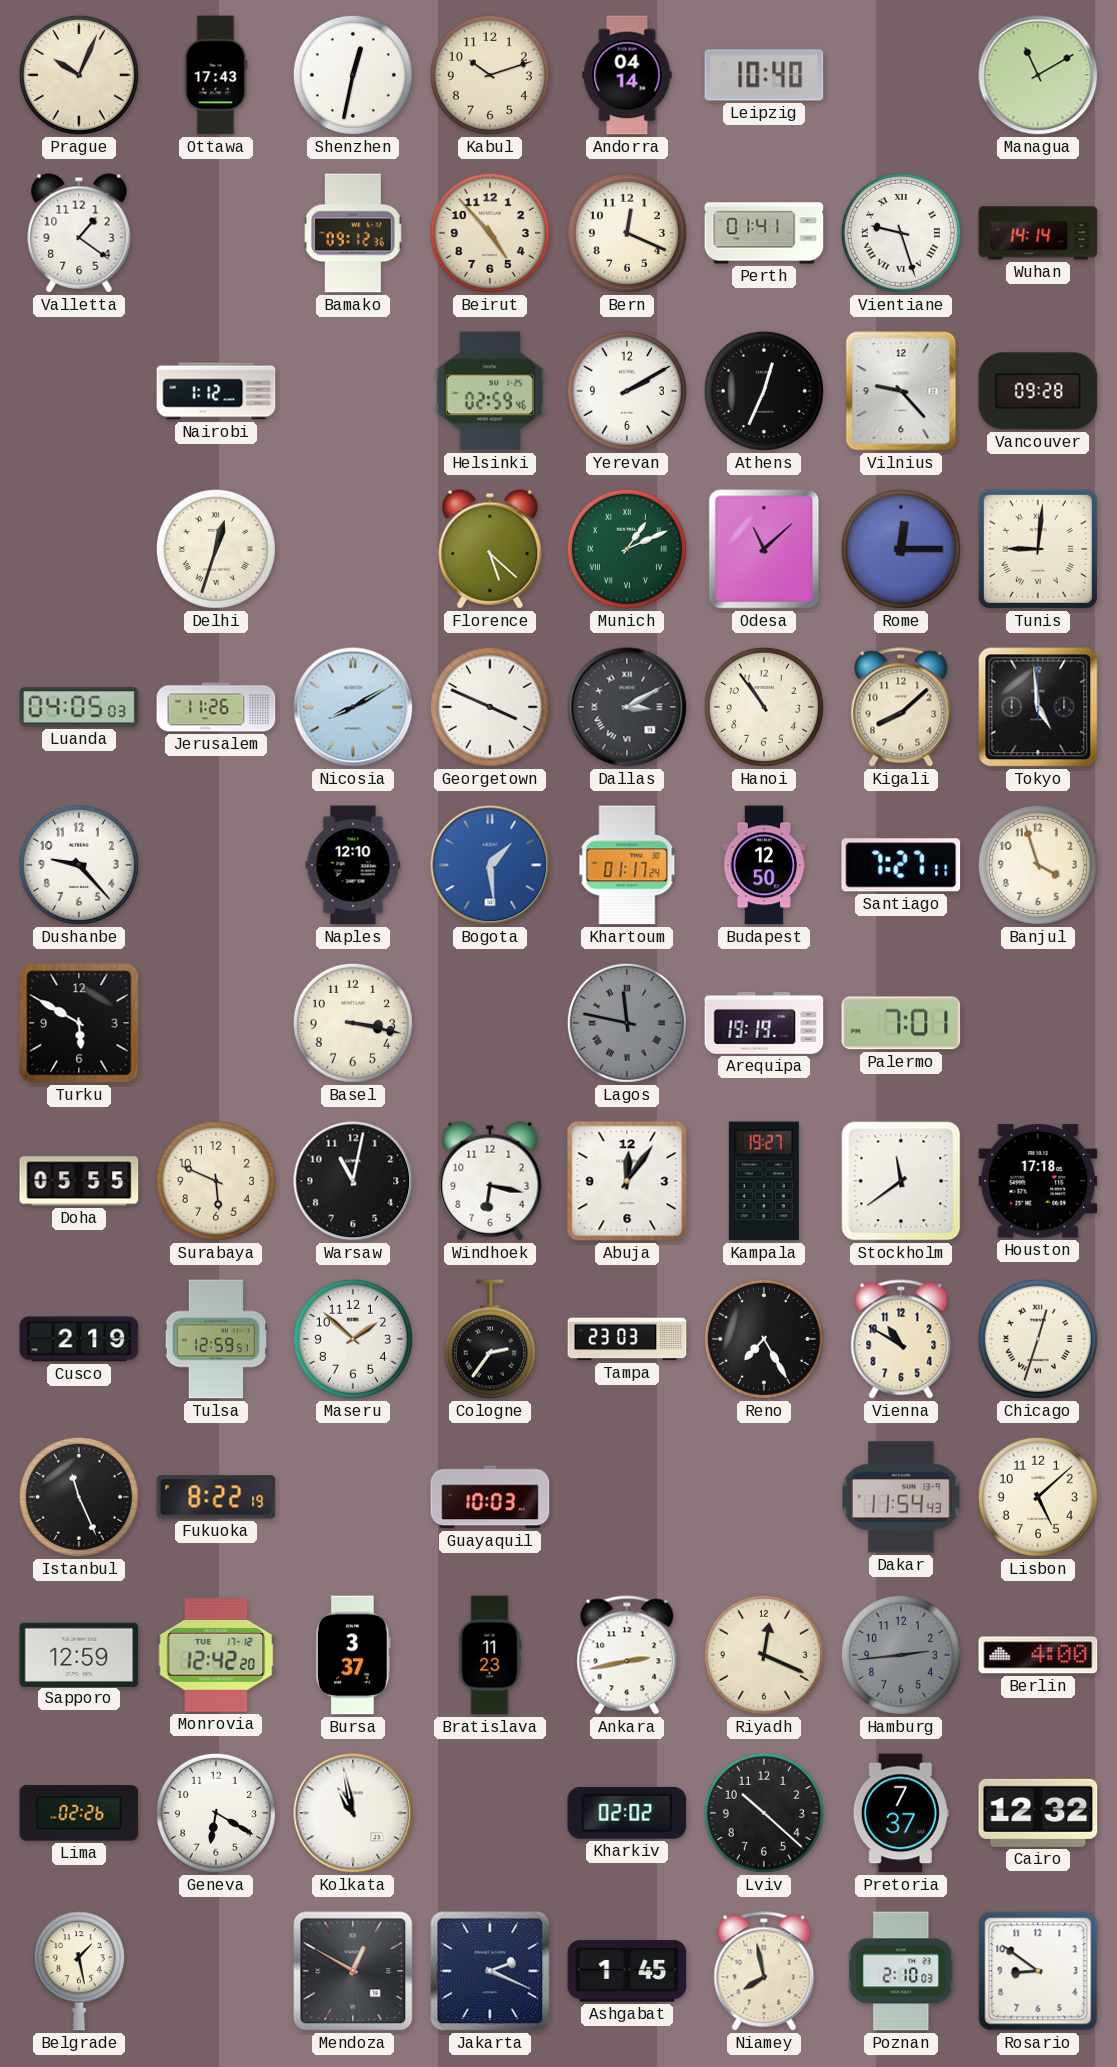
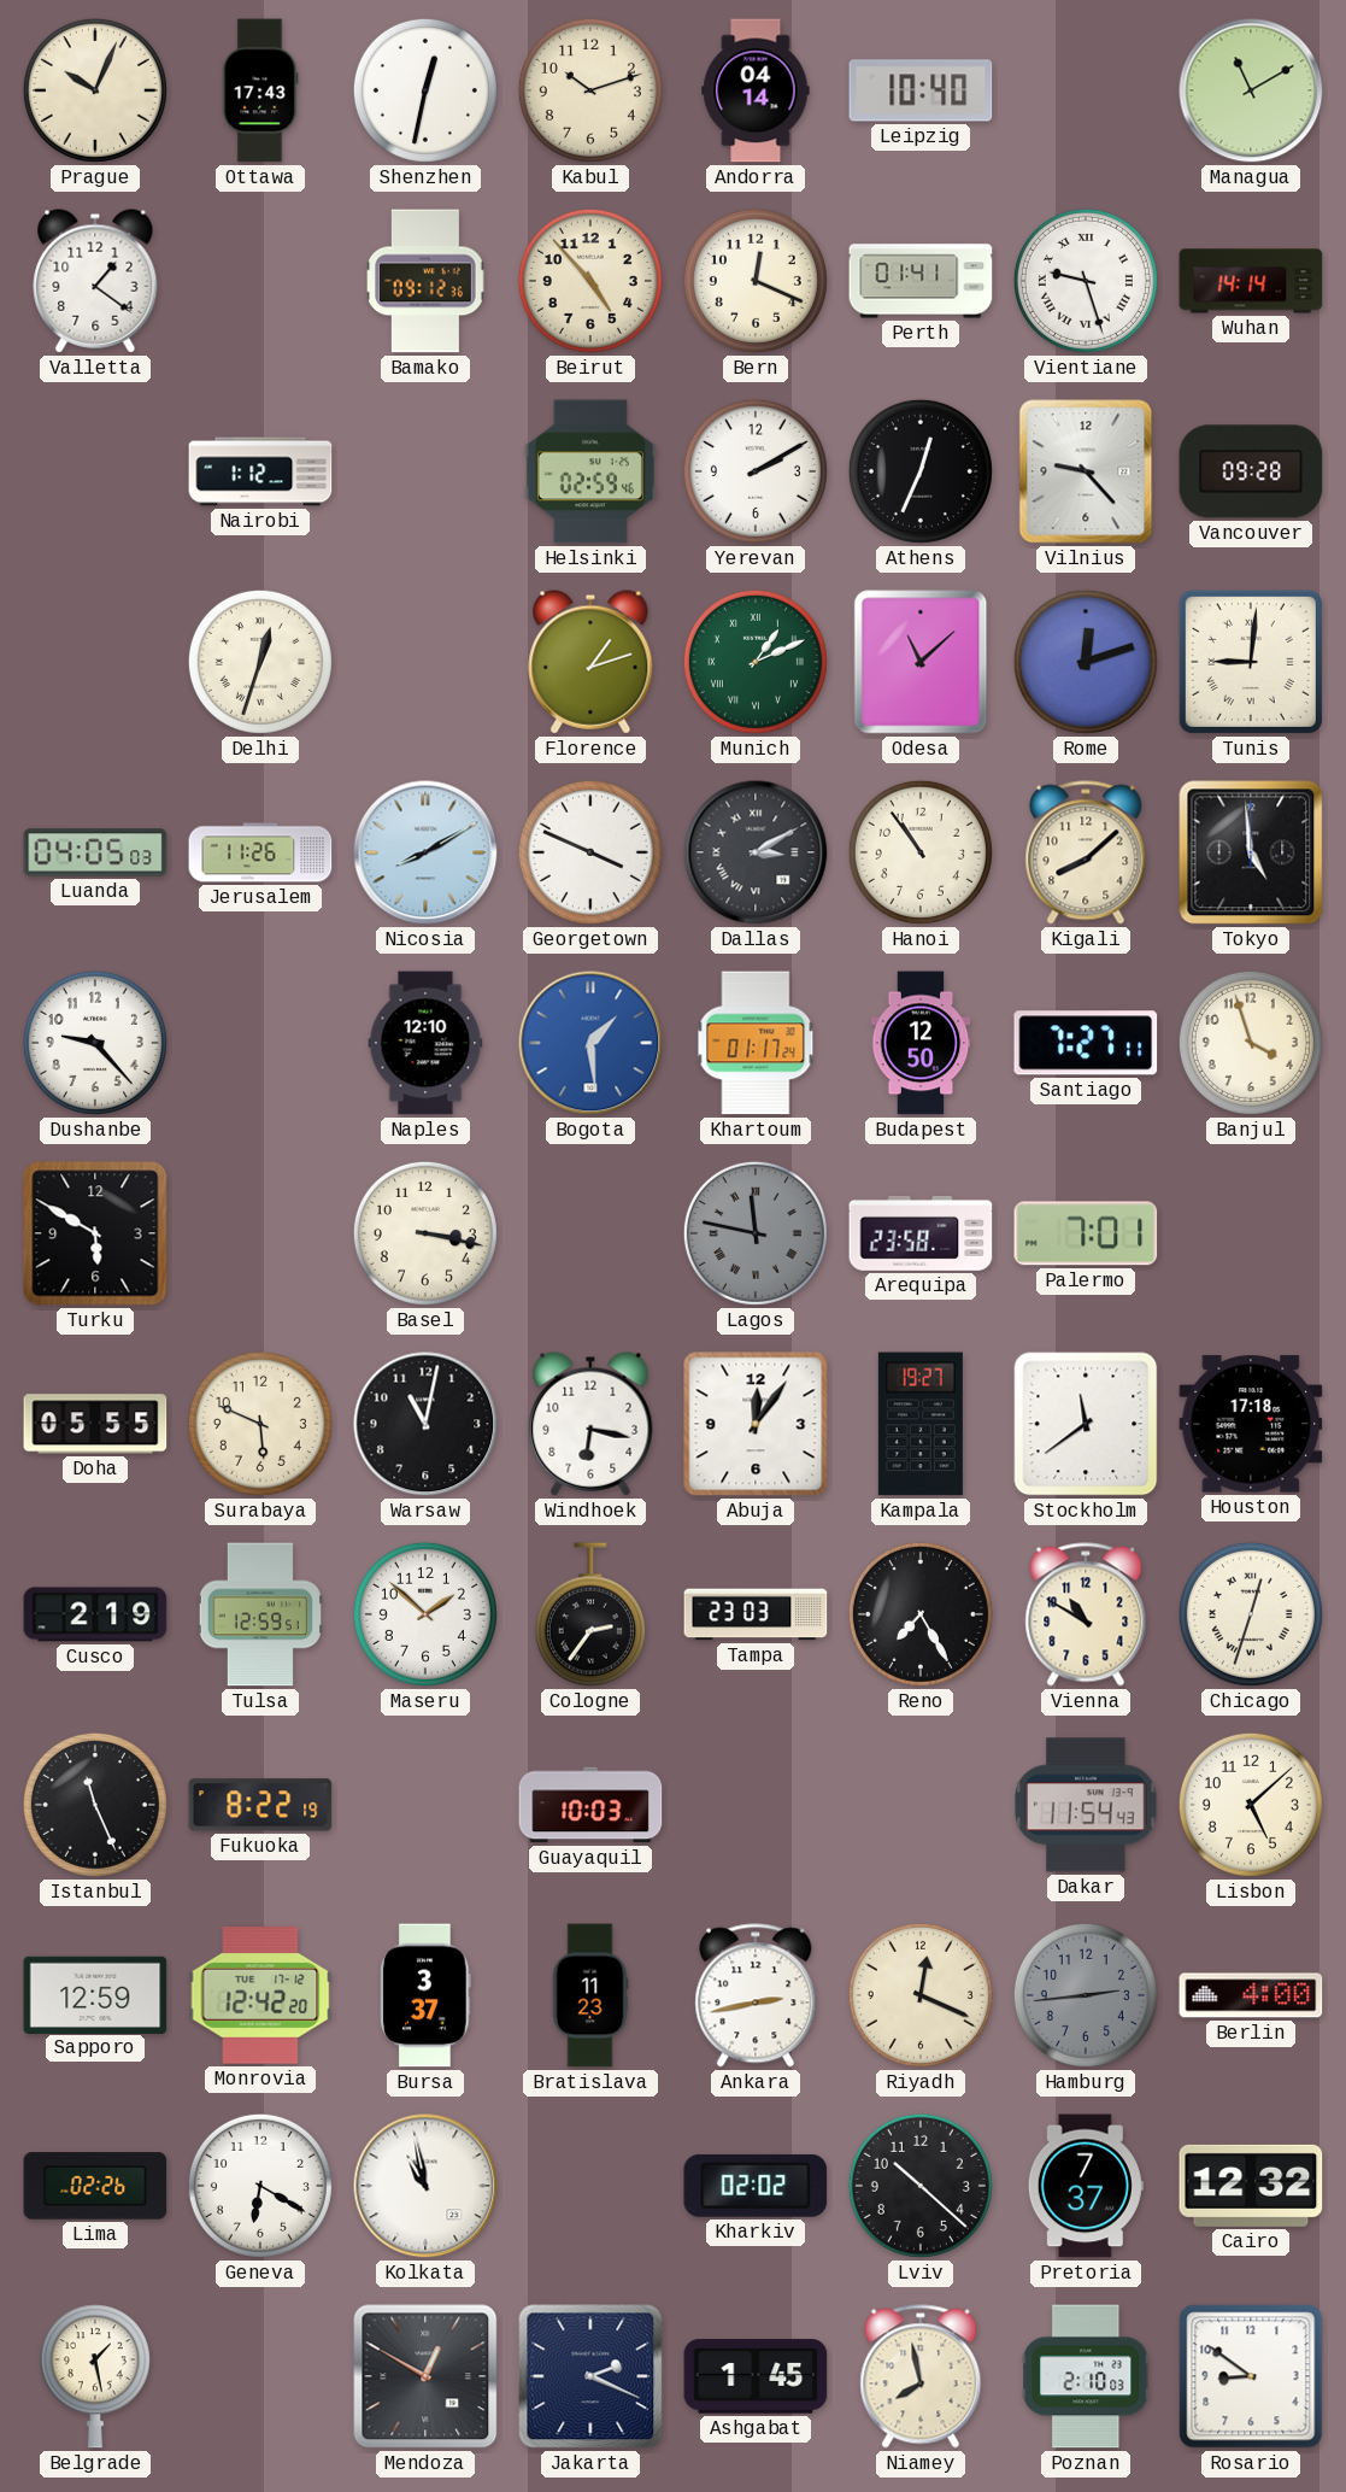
Florence: 5:22 -> 1:12
Rome: 12:15 -> 12:12
Arequipa: 19:19 -> 23:58
